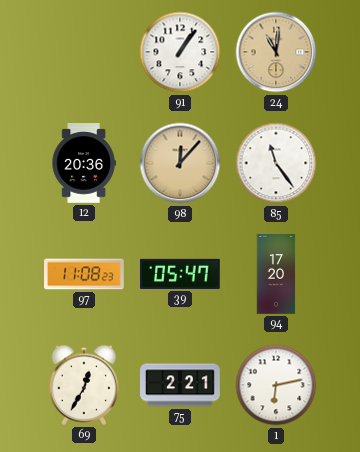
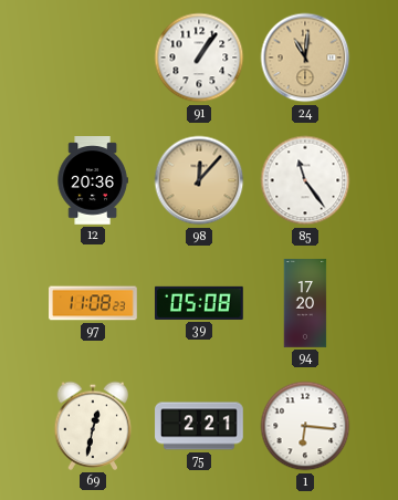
39: 05:47 -> 05:08
69: 12:35 -> 12:32
1: 6:13 -> 6:16
